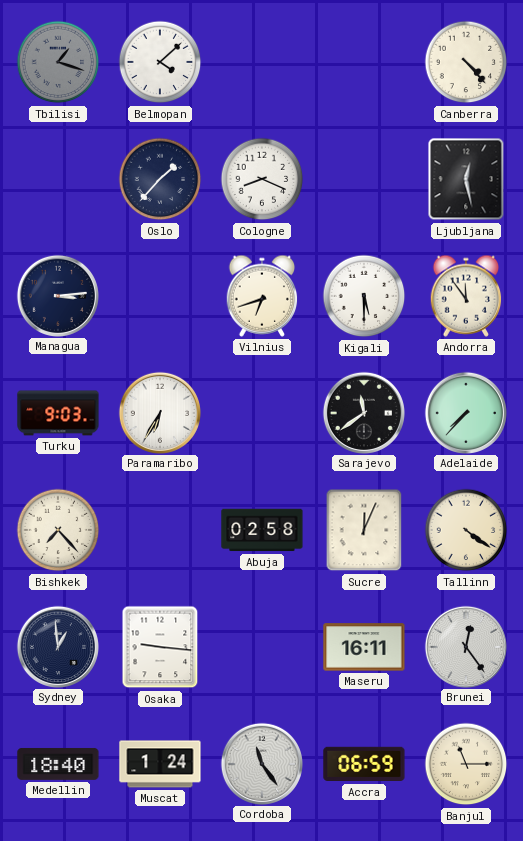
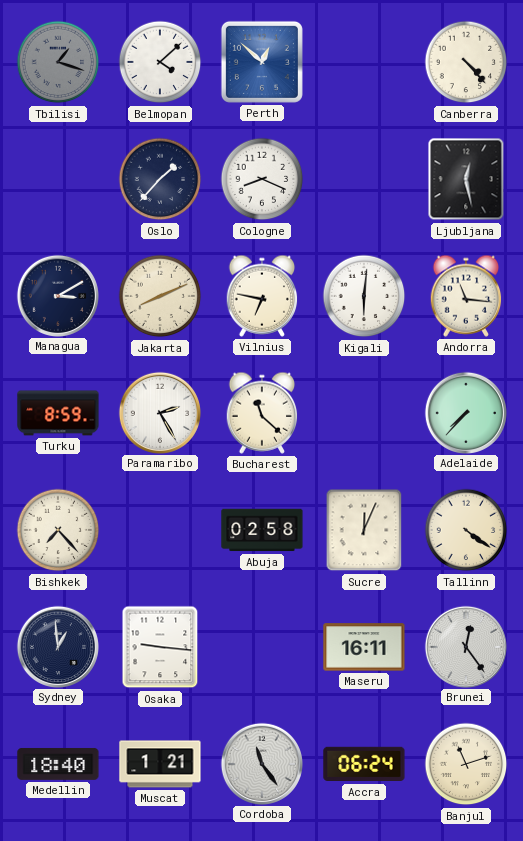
Perth: none -> 12:52
Managua: 3:14 -> 3:10
Jakarta: none -> 8:11
Vilnius: 6:42 -> 6:47
Kigali: 5:30 -> 6:01
Andorra: 11:54 -> 11:16
Turku: 9:03 -> 8:59
Paramaribo: 6:35 -> 2:25
Bucharest: none -> 11:22
Sarajevo: 11:39 -> none
Muscat: 1:24 -> 1:21
Accra: 06:59 -> 06:24
Banjul: 11:15 -> 11:12
